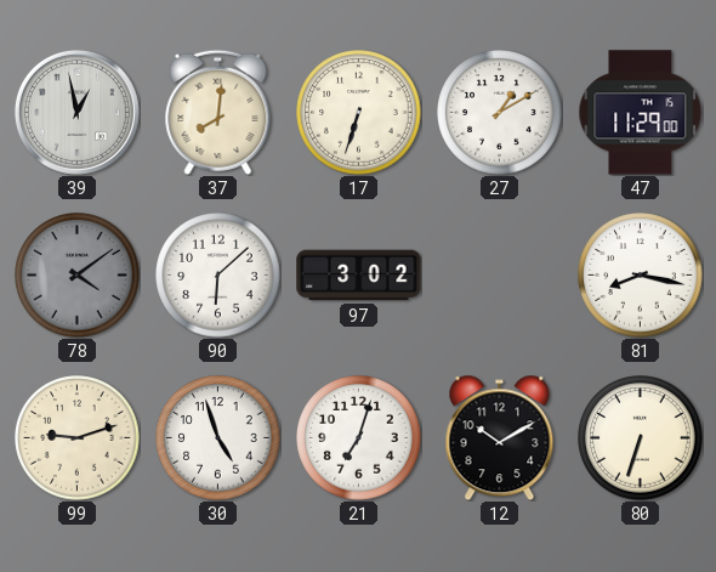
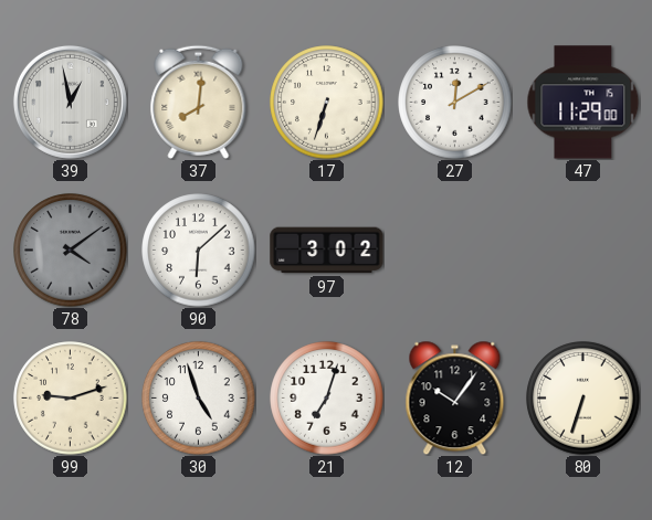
27: 1:10 -> 12:10
81: 8:17 -> none
12: 10:10 -> 10:06
